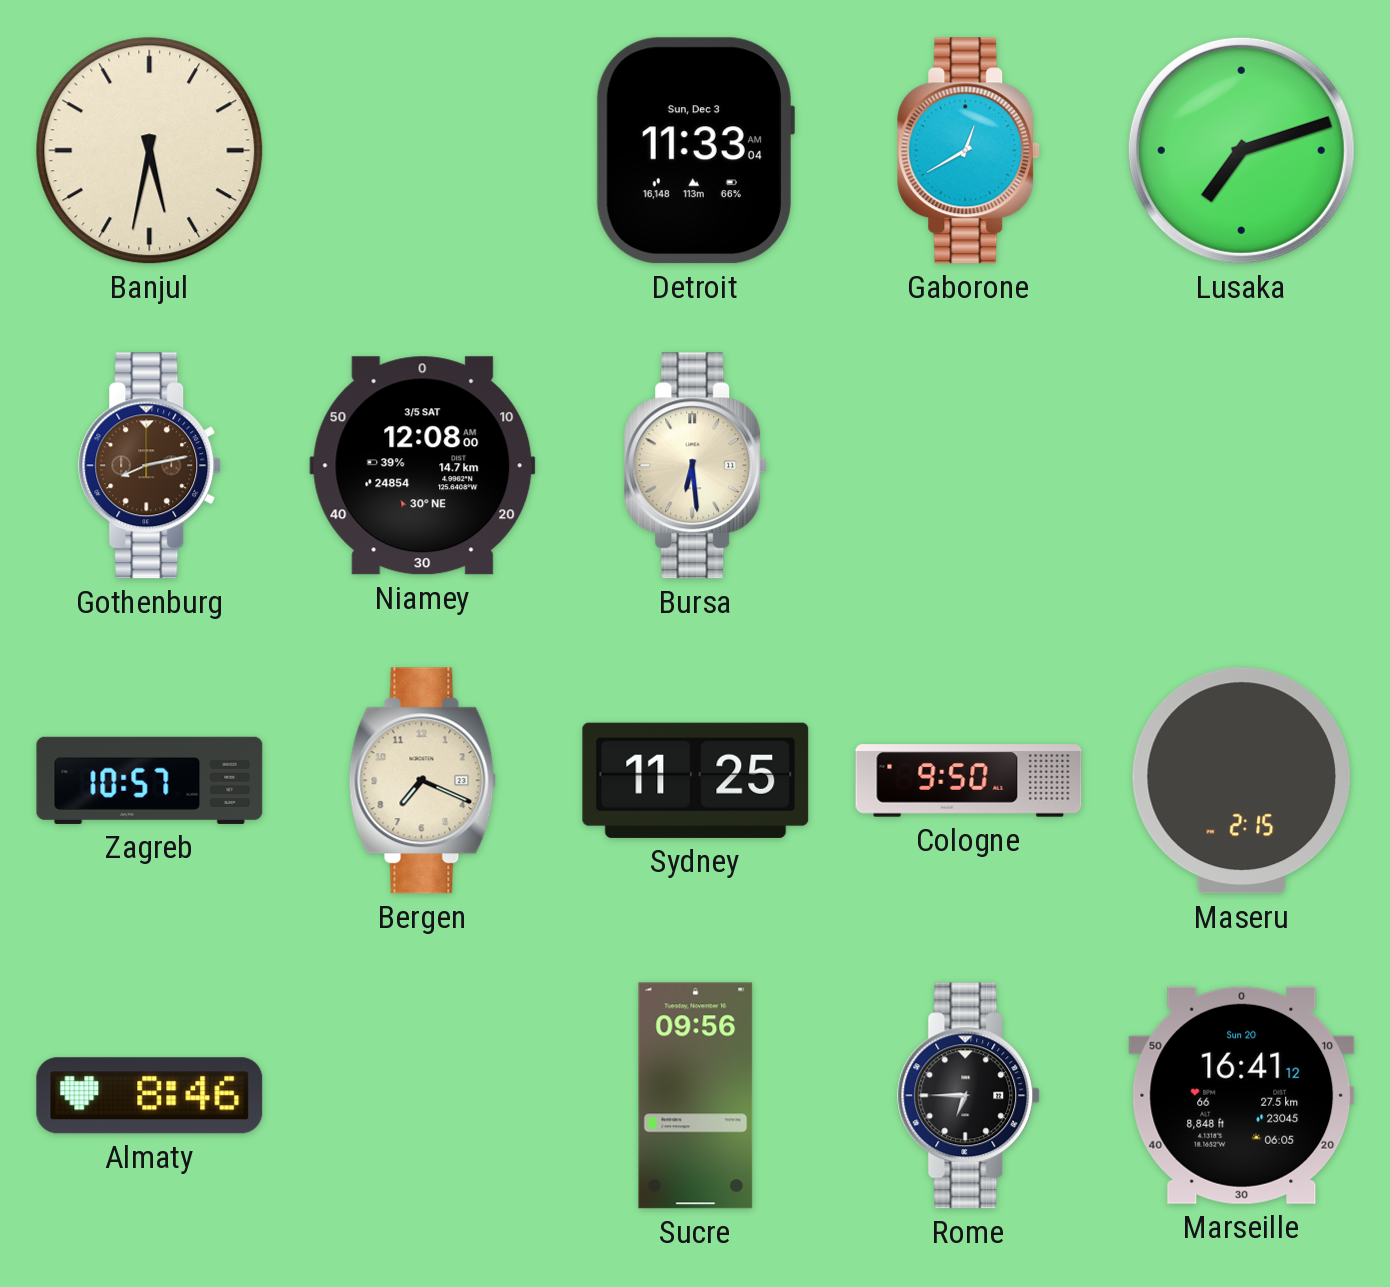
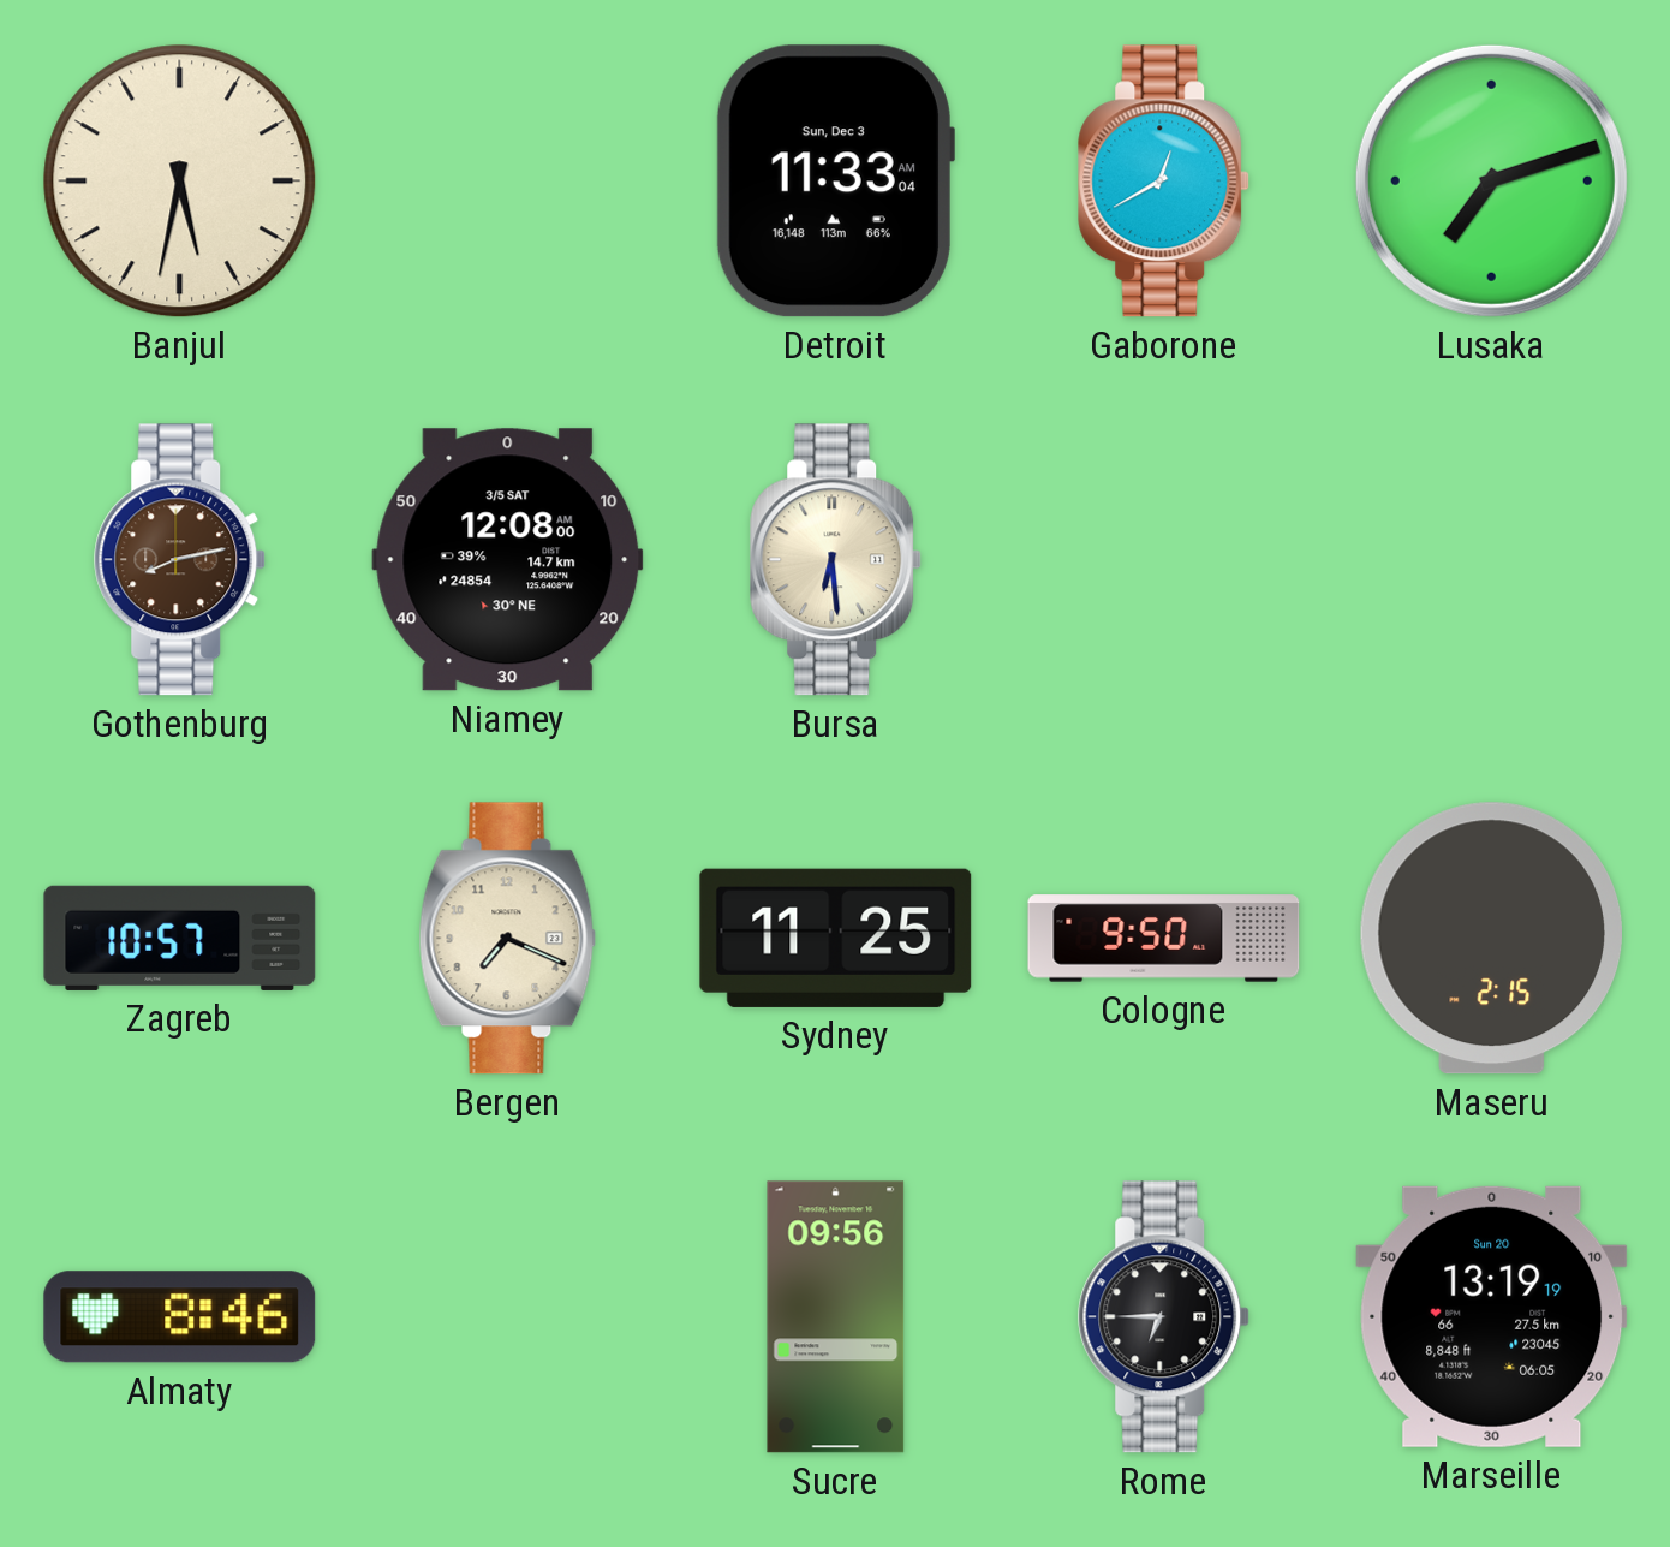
Marseille: 16:41 -> 13:19
